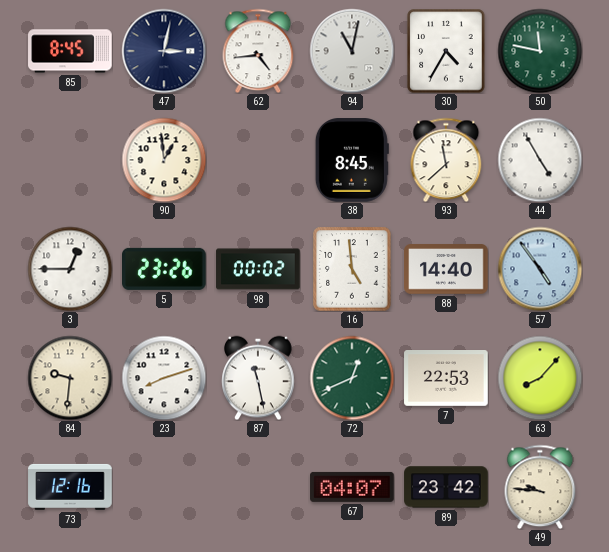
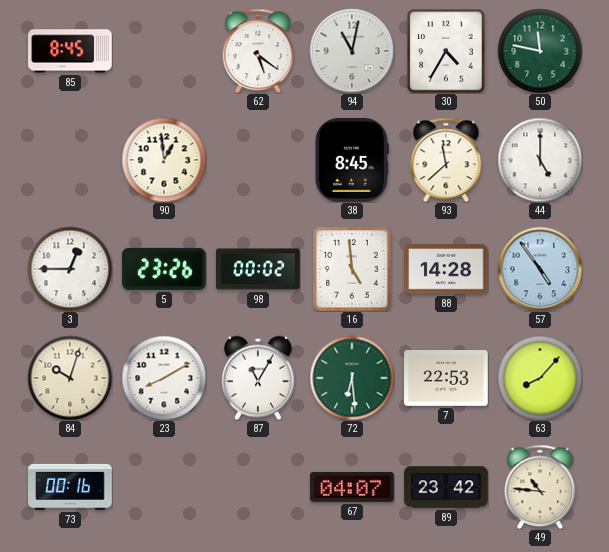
47: 3:02 -> none
62: 4:44 -> 5:21
44: 4:55 -> 5:00
88: 14:40 -> 14:28
84: 9:31 -> 10:03
23: 8:12 -> 8:10
87: 11:28 -> 11:05
72: 12:41 -> 6:29
73: 12:16 -> 00:16
49: 9:46 -> 10:46
